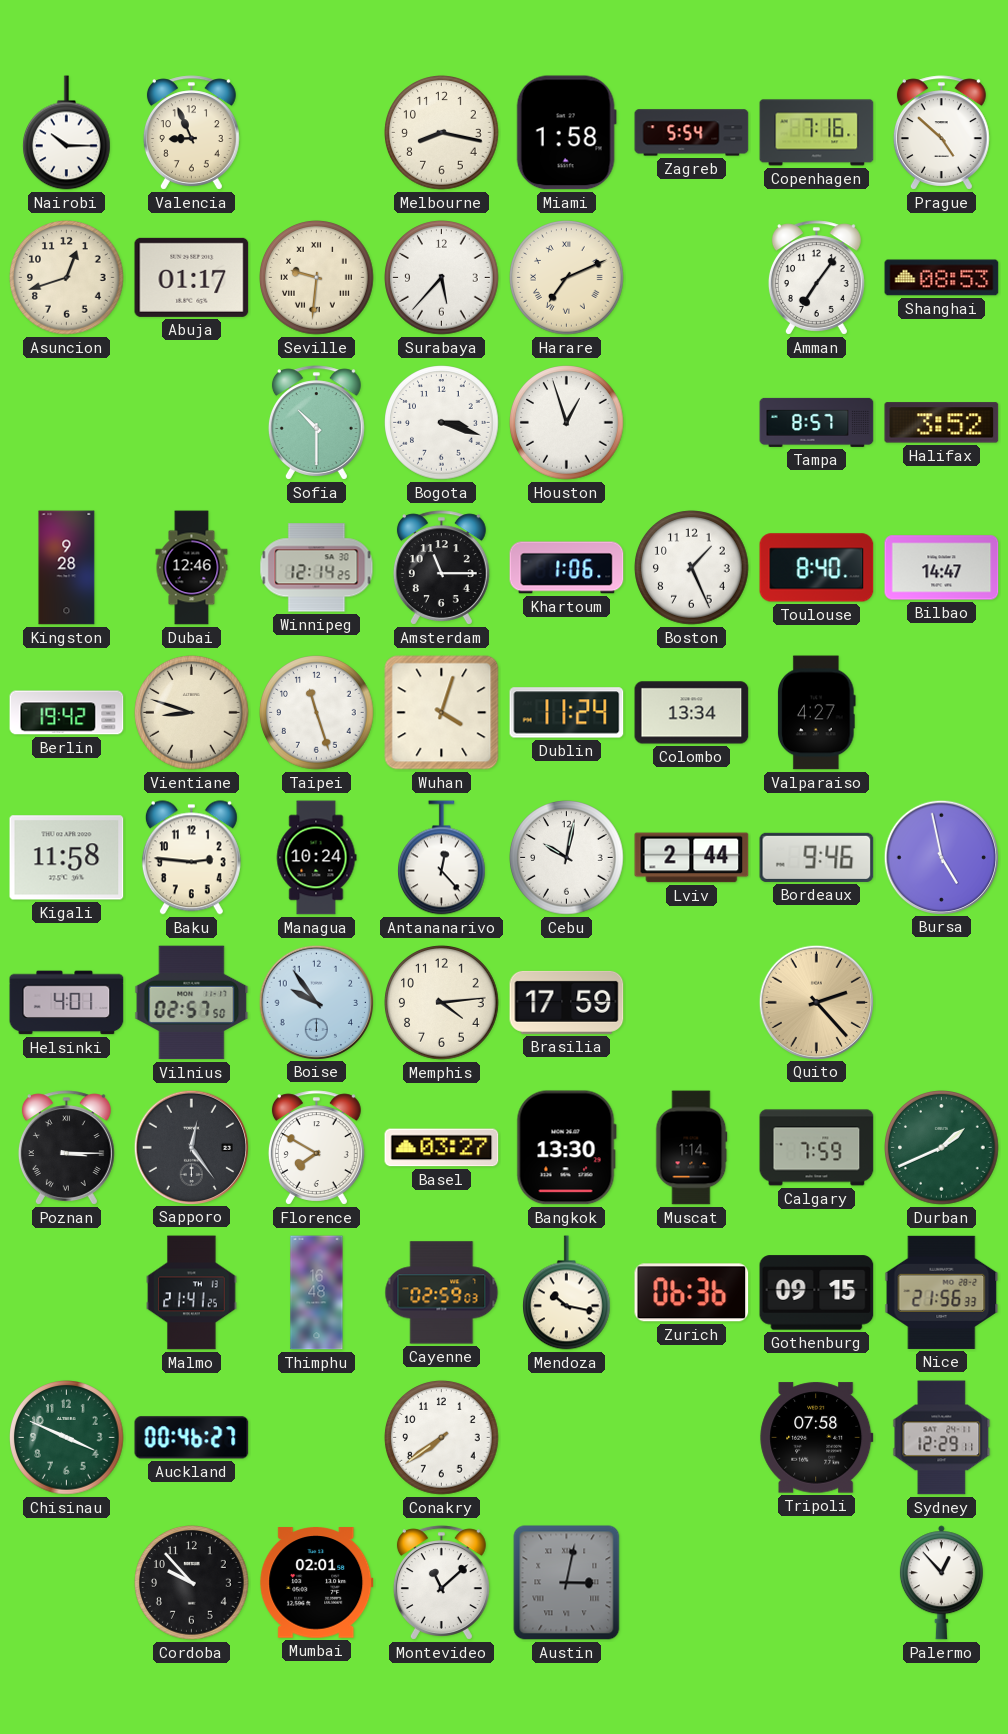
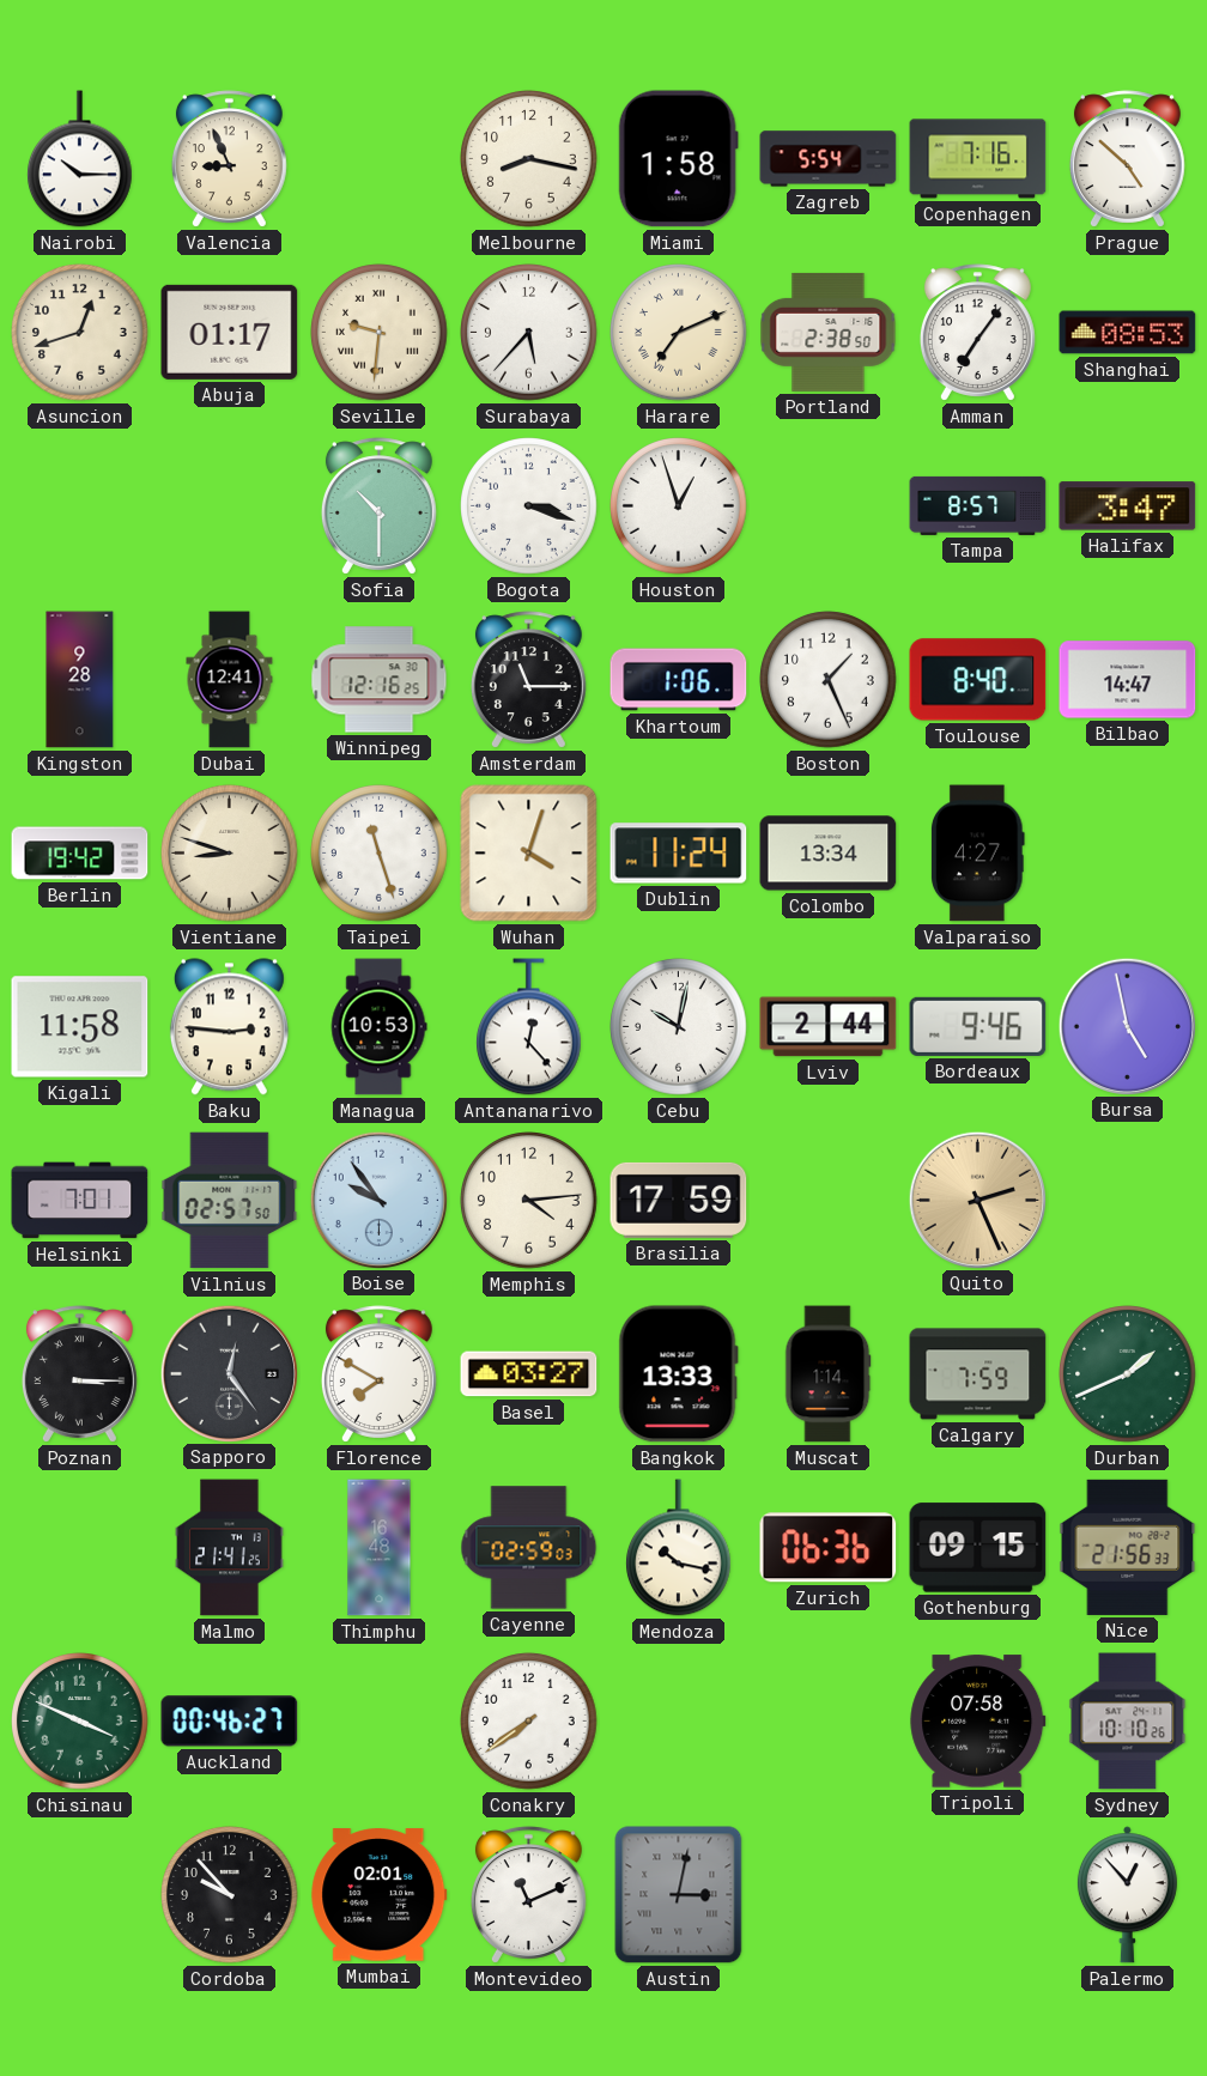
Portland: none -> 2:38
Halifax: 3:52 -> 3:47
Dubai: 12:46 -> 12:41
Winnipeg: 12:14 -> 12:16
Managua: 10:24 -> 10:53
Helsinki: 4:01 -> 7:01
Quito: 2:23 -> 2:26
Bangkok: 13:30 -> 13:33
Sydney: 12:29 -> 10:10
Montevideo: 11:08 -> 11:11
